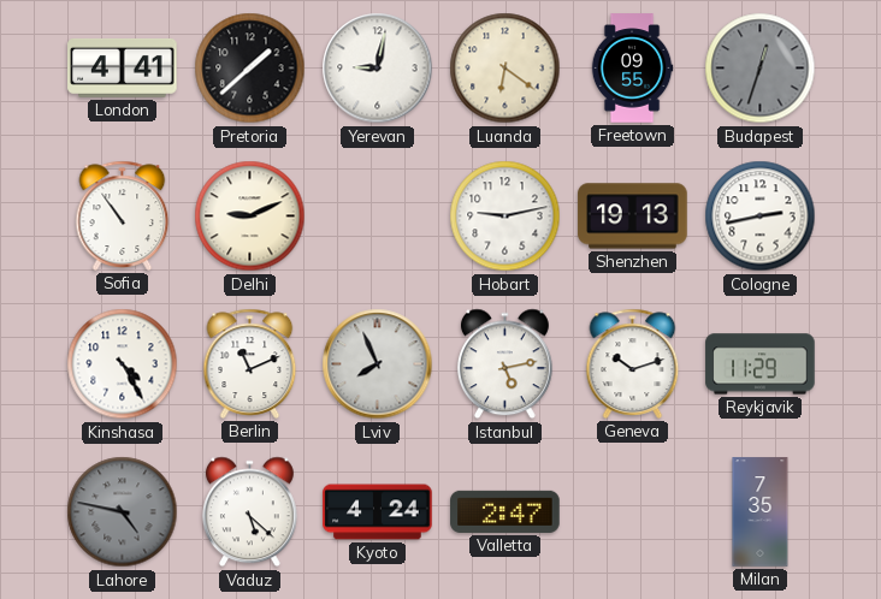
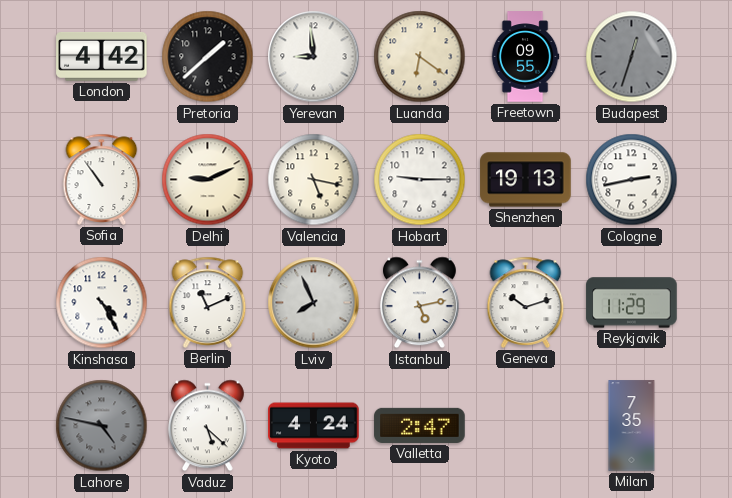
London: 4:41 -> 4:42
Yerevan: 9:02 -> 8:59
Valencia: none -> 5:17
Hobart: 9:13 -> 9:15
